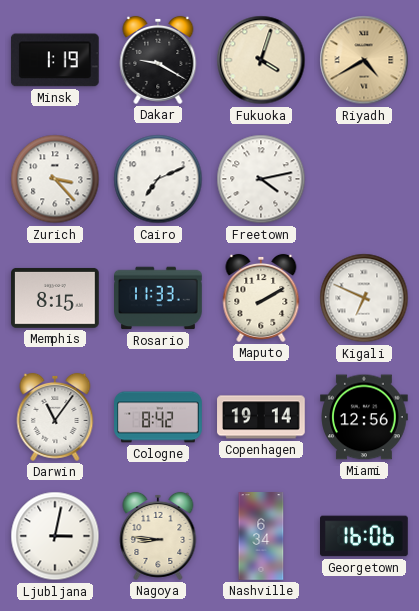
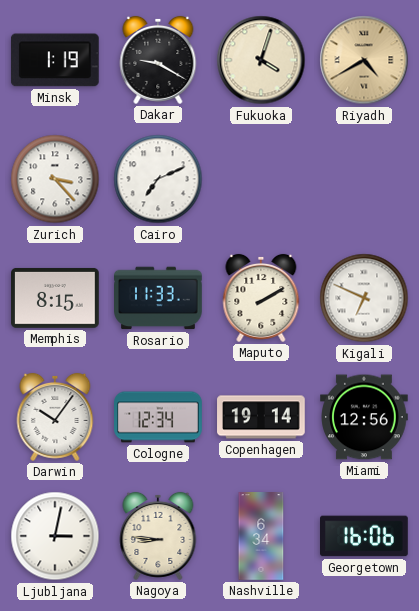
Freetown: 4:13 -> none
Darwin: 11:06 -> 10:06
Cologne: 8:42 -> 12:34
